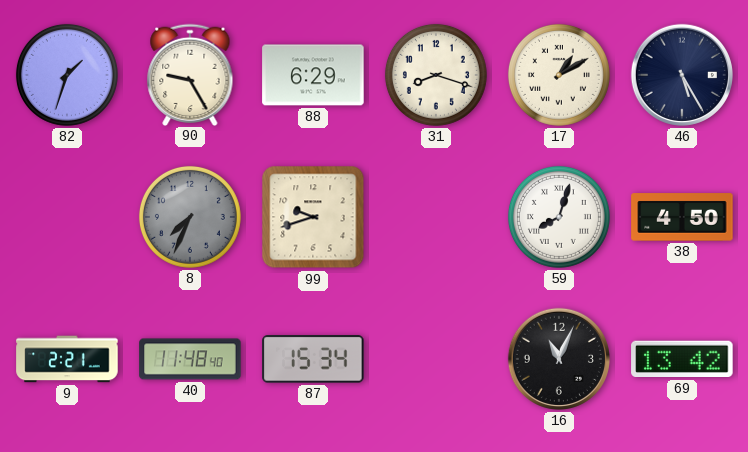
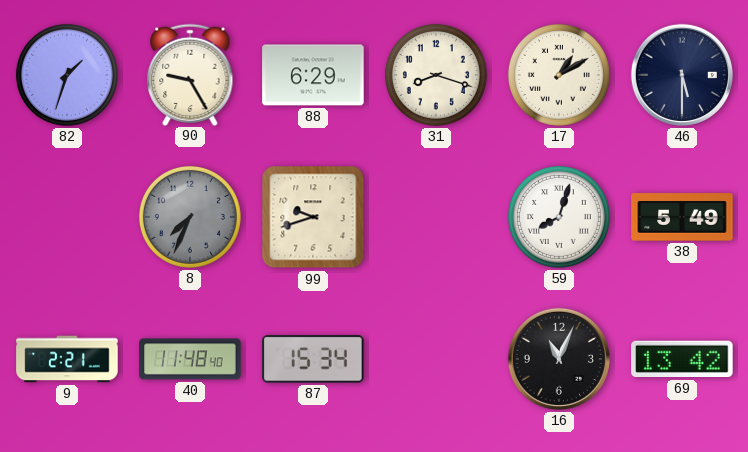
46: 5:25 -> 5:30
38: 4:50 -> 5:49
